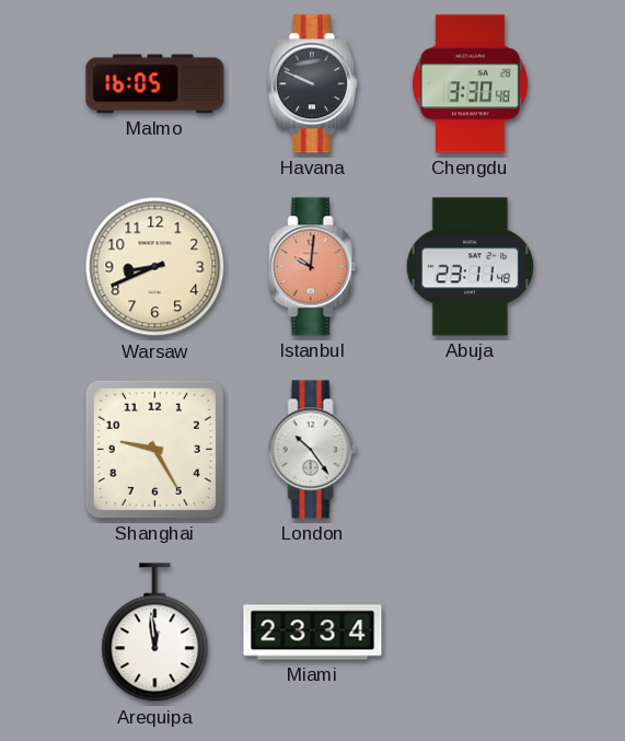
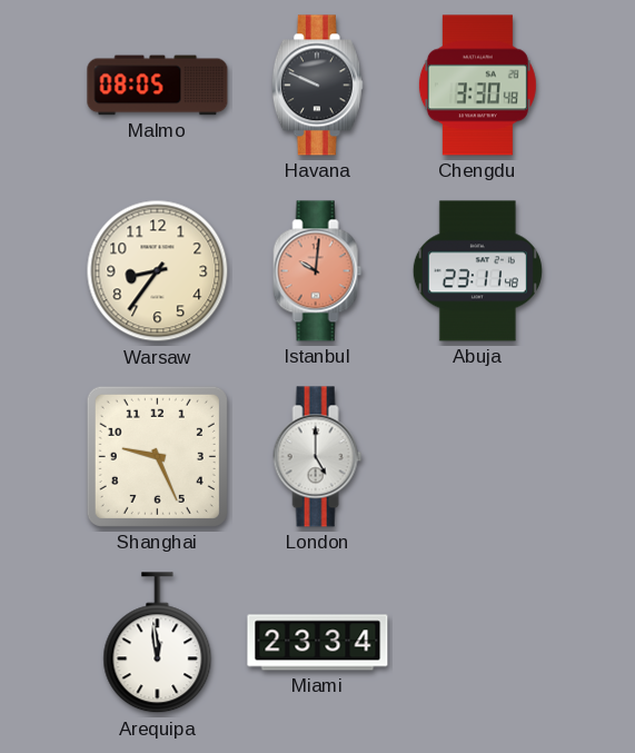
Malmo: 16:05 -> 08:05
Warsaw: 8:41 -> 8:36
Shanghai: 9:25 -> 9:26
London: 10:24 -> 5:00
